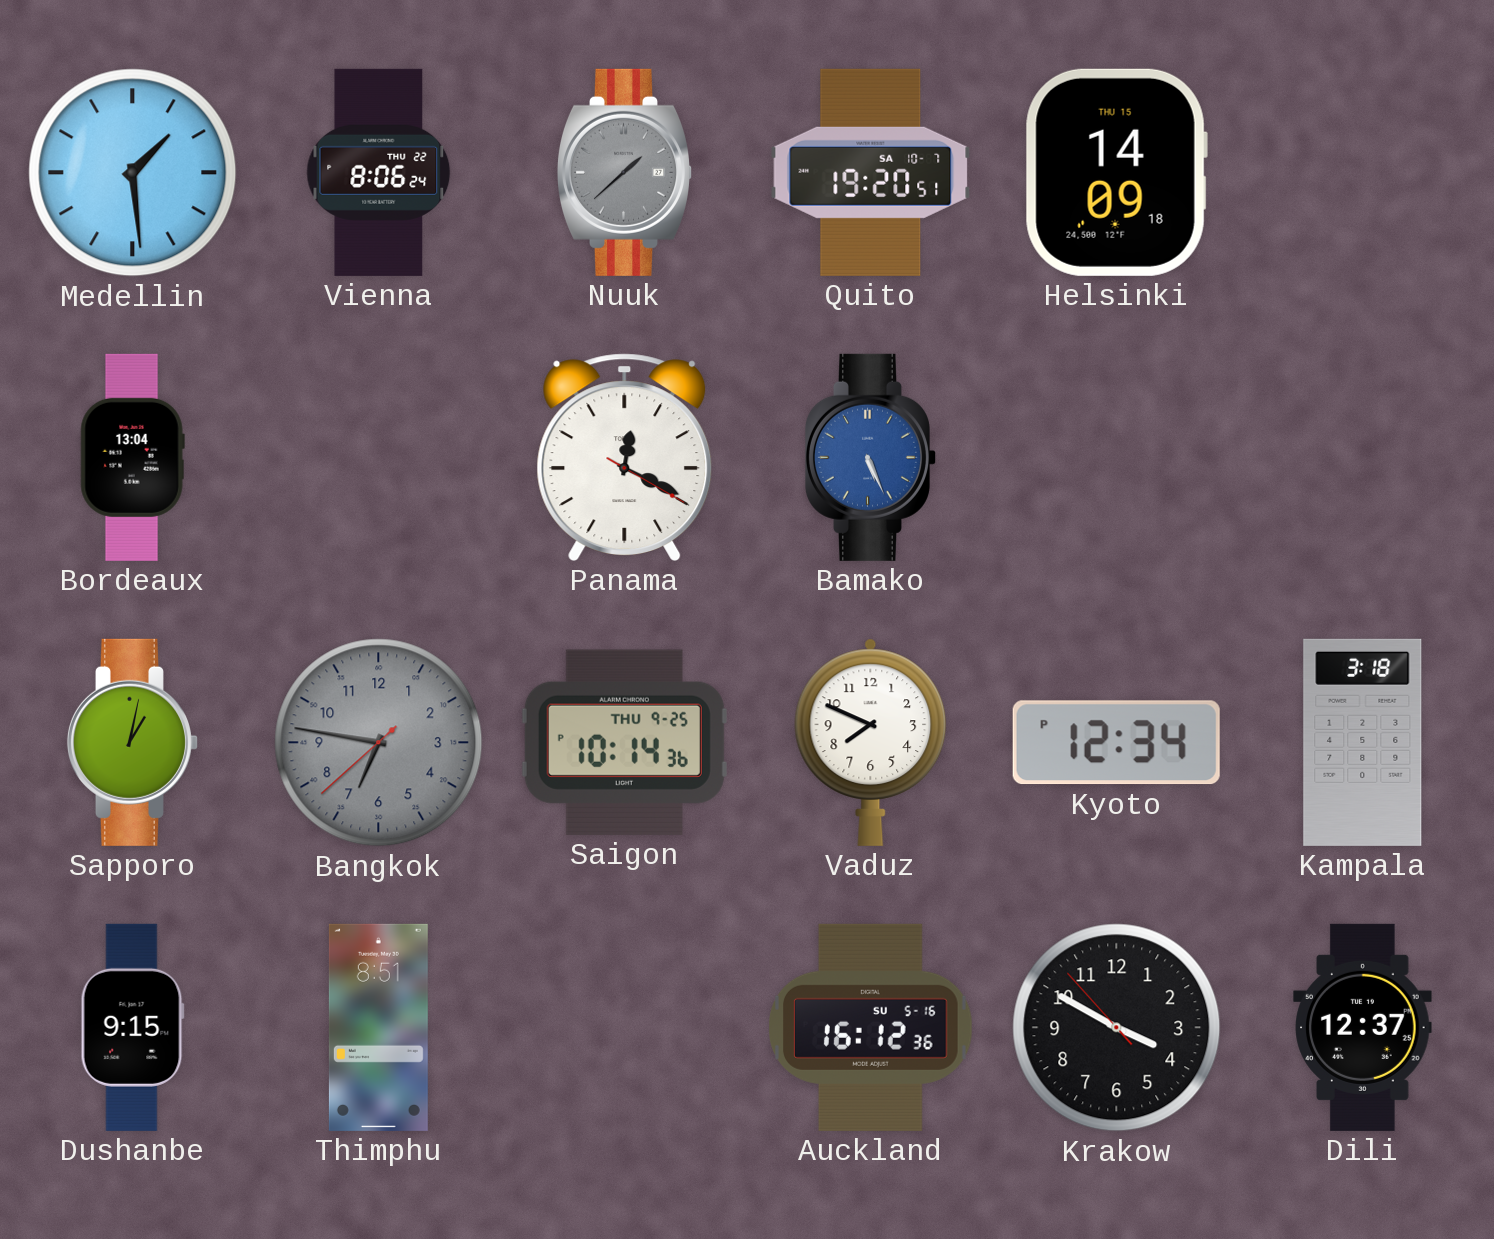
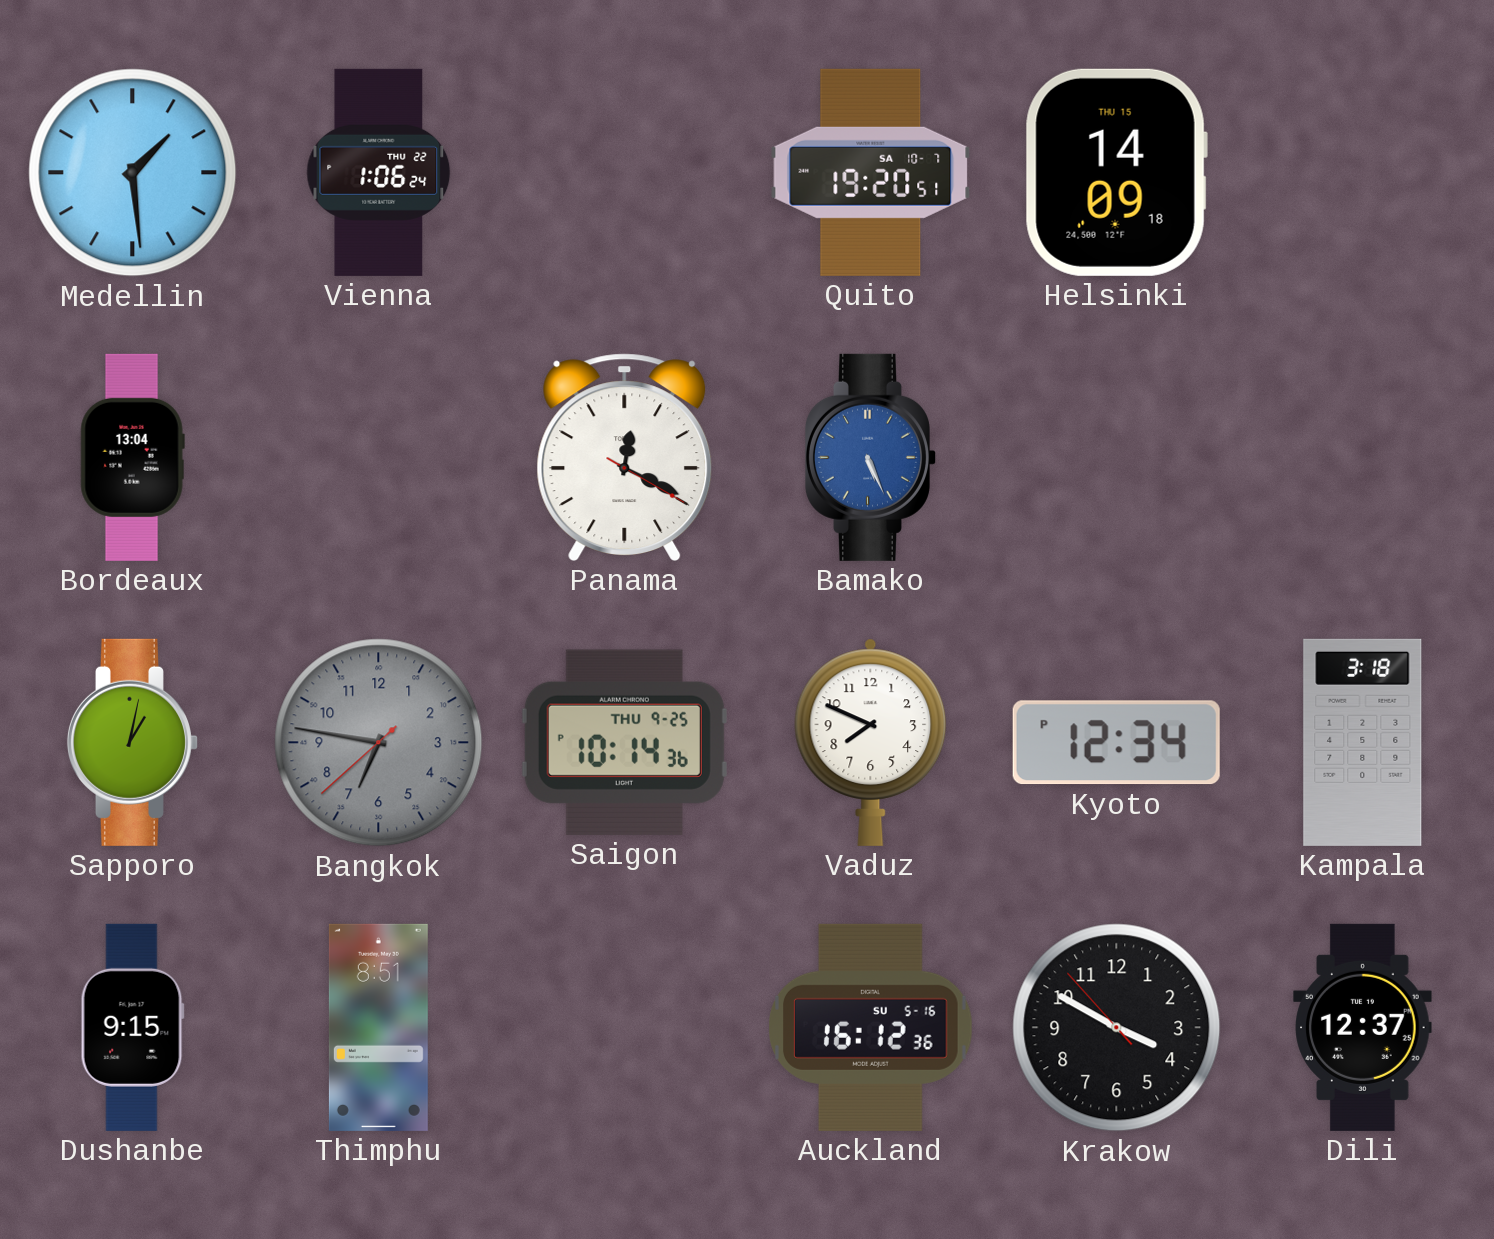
Vienna: 8:06 -> 1:06
Nuuk: 1:38 -> none
